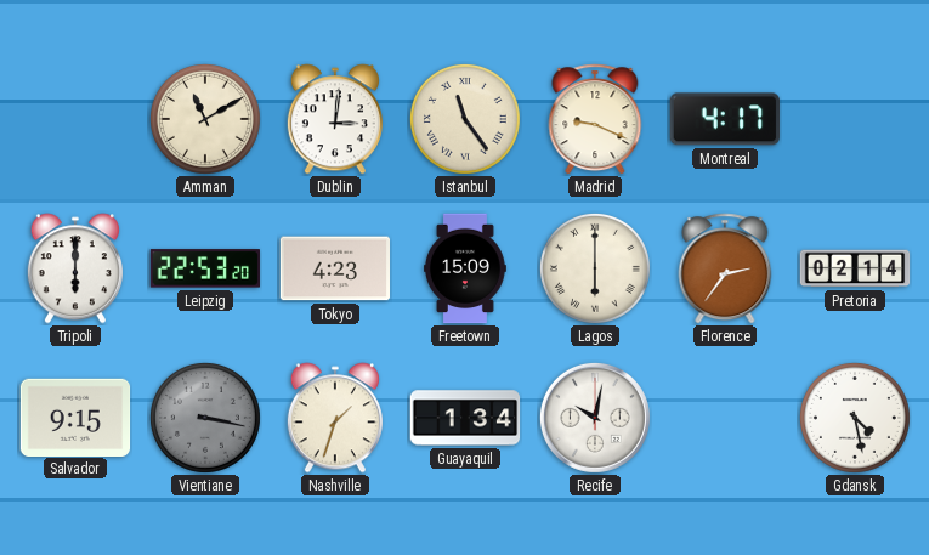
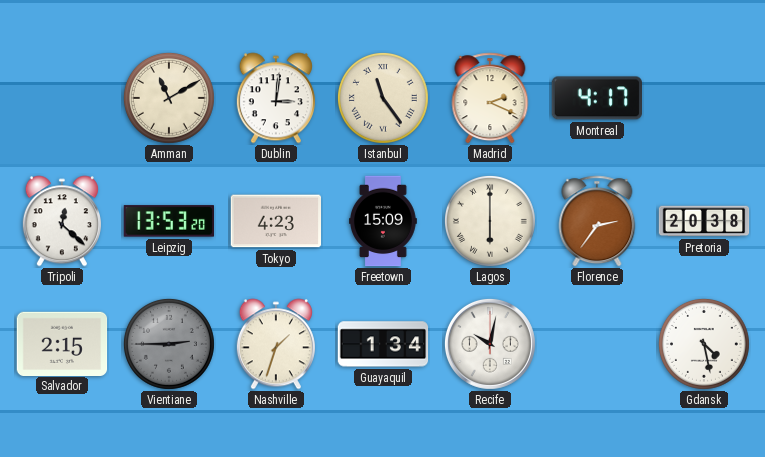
Madrid: 9:19 -> 2:19
Tripoli: 6:00 -> 12:22
Leipzig: 22:53 -> 13:53
Pretoria: 02:14 -> 20:38
Salvador: 9:15 -> 2:15
Vientiane: 3:17 -> 2:45
